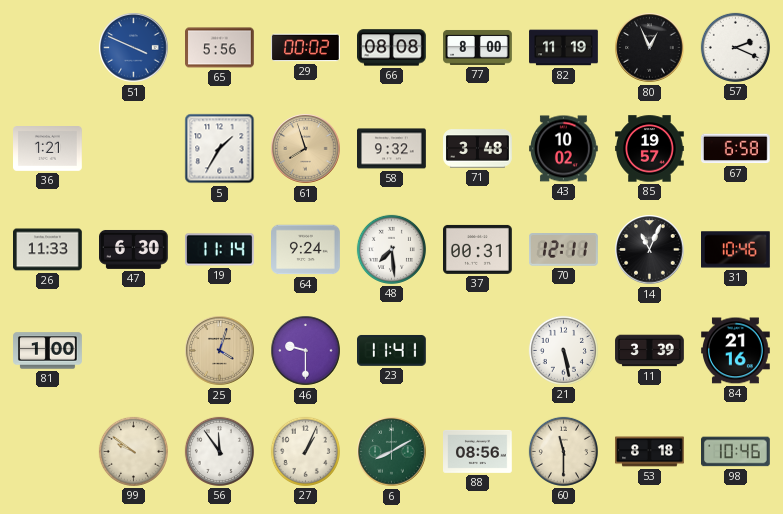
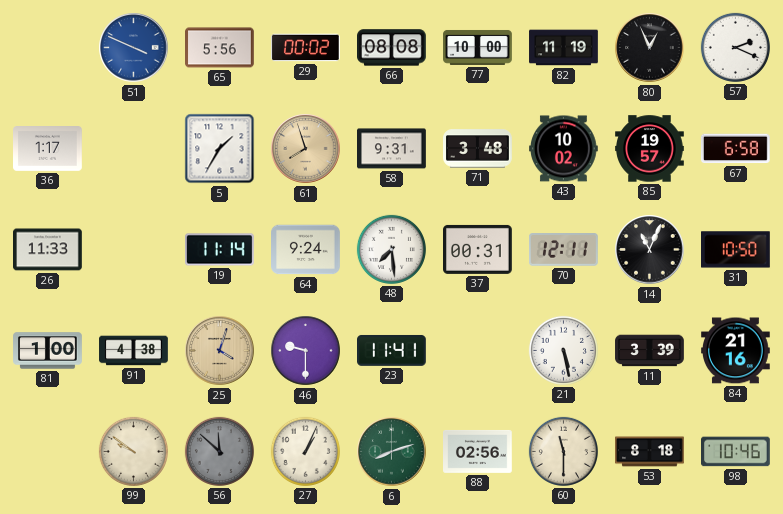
77: 8:00 -> 10:00
36: 1:21 -> 1:17
58: 9:32 -> 9:31
47: 6:30 -> none
31: 10:46 -> 10:50
91: none -> 4:38
56: 11:54 -> 11:52
56 dial: white -> grey
6: 8:10 -> 8:12
88: 08:56 -> 02:56
